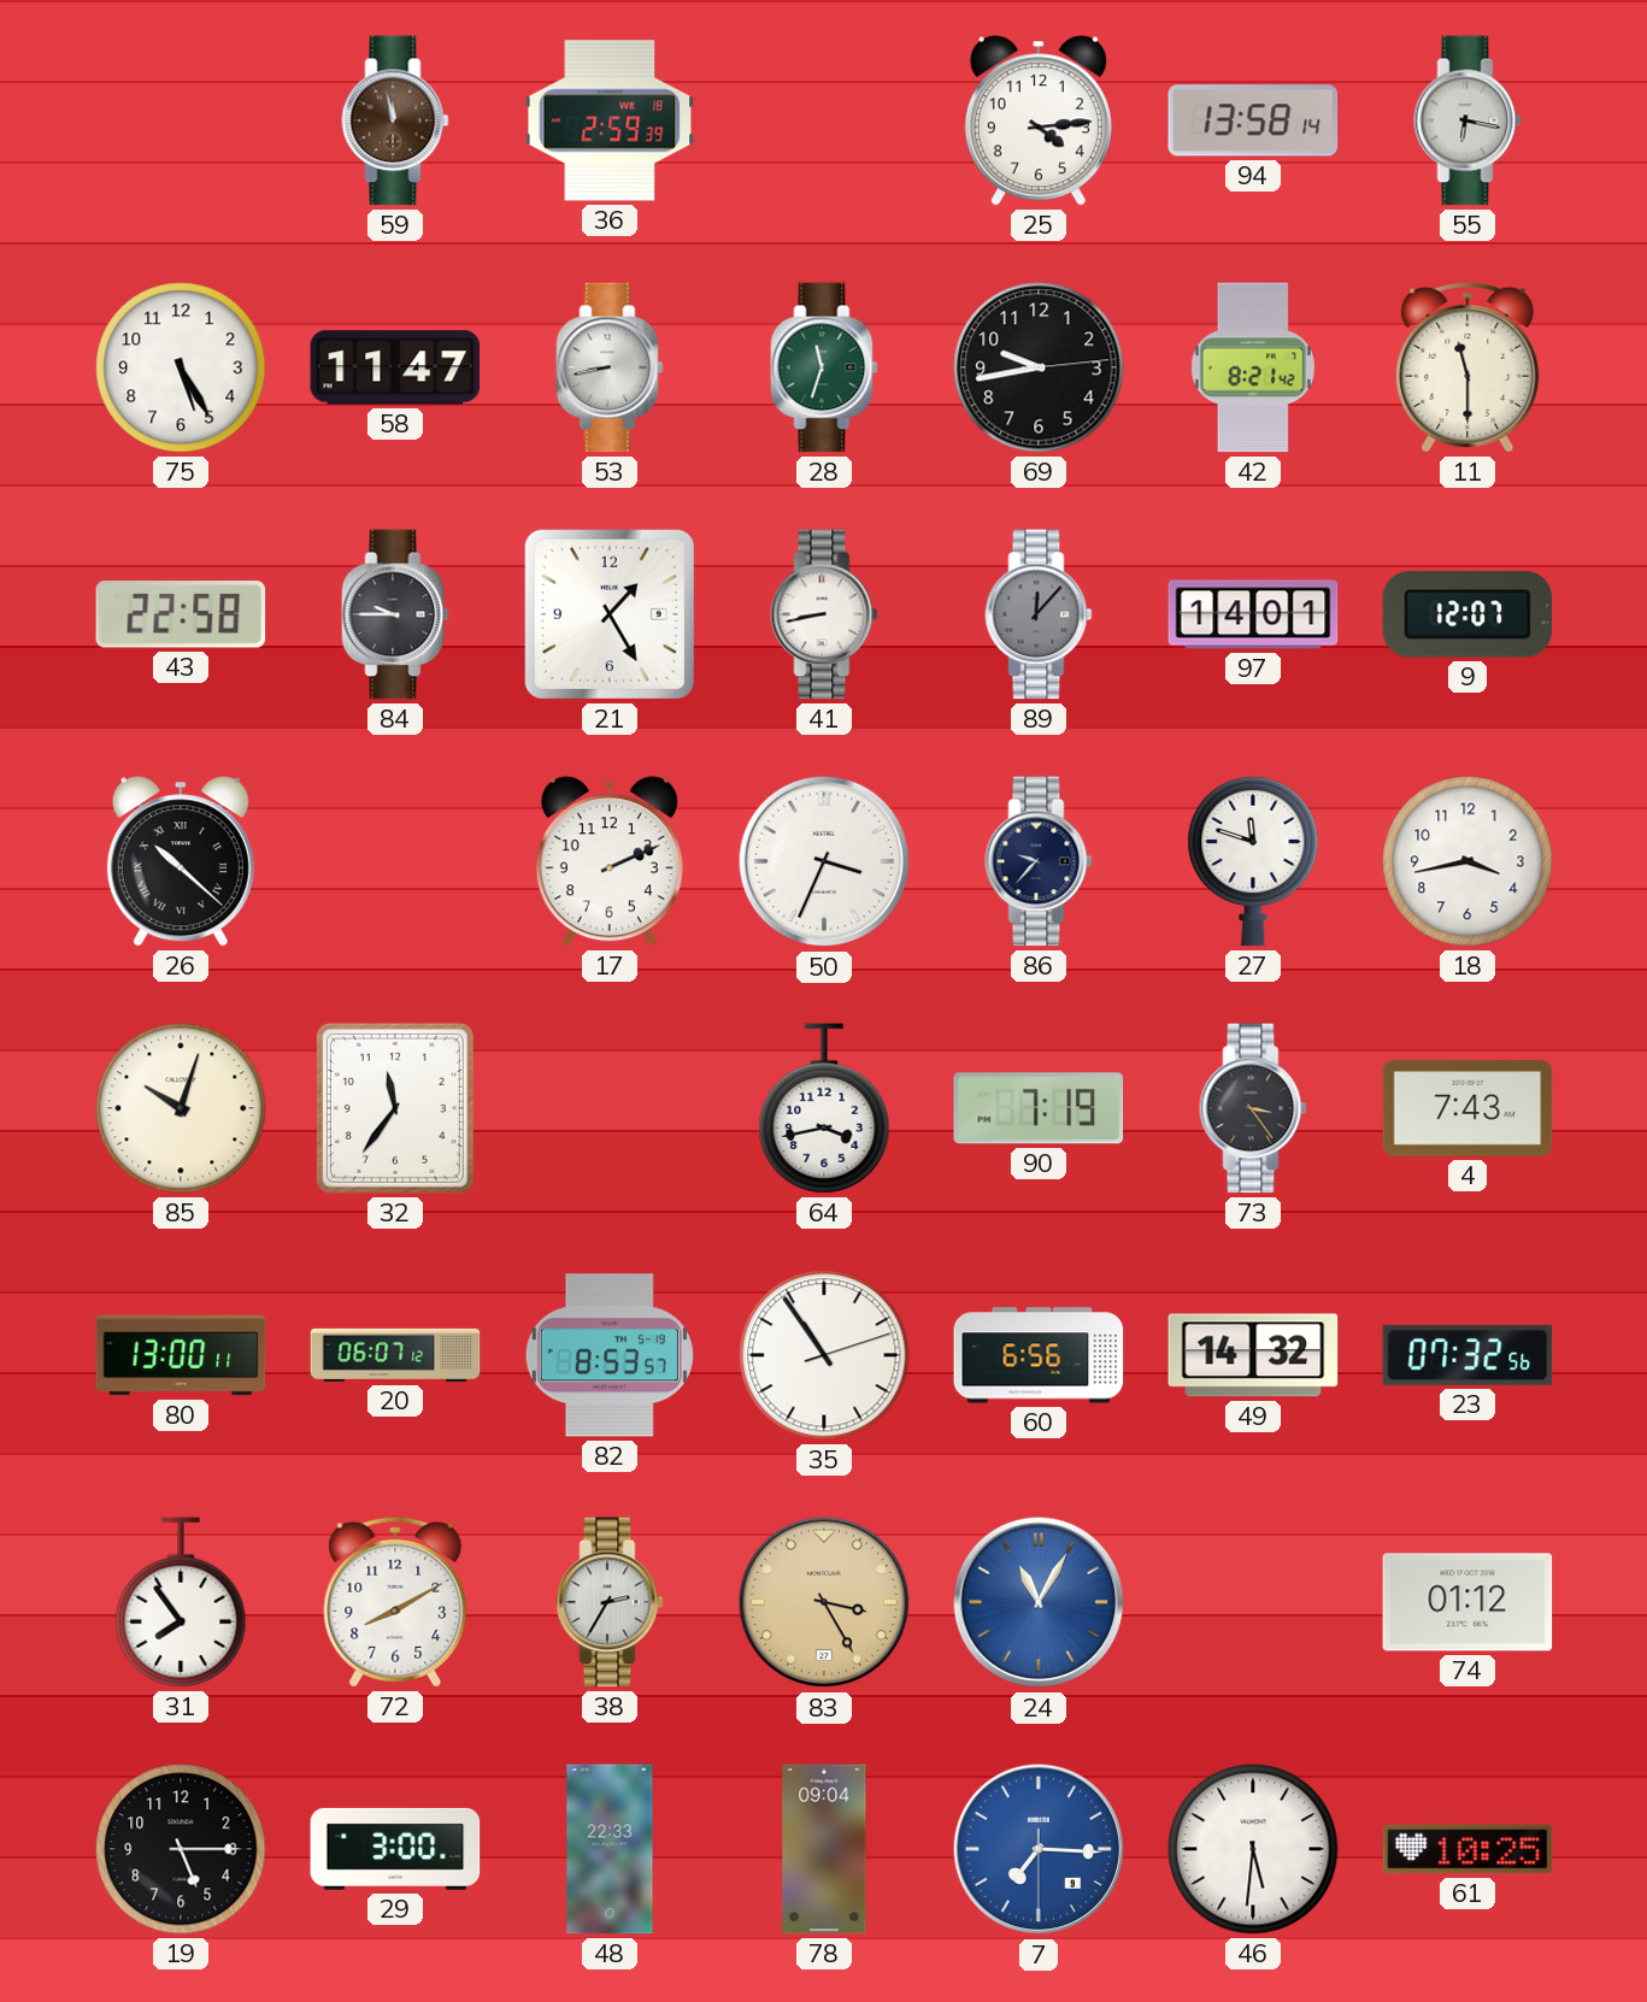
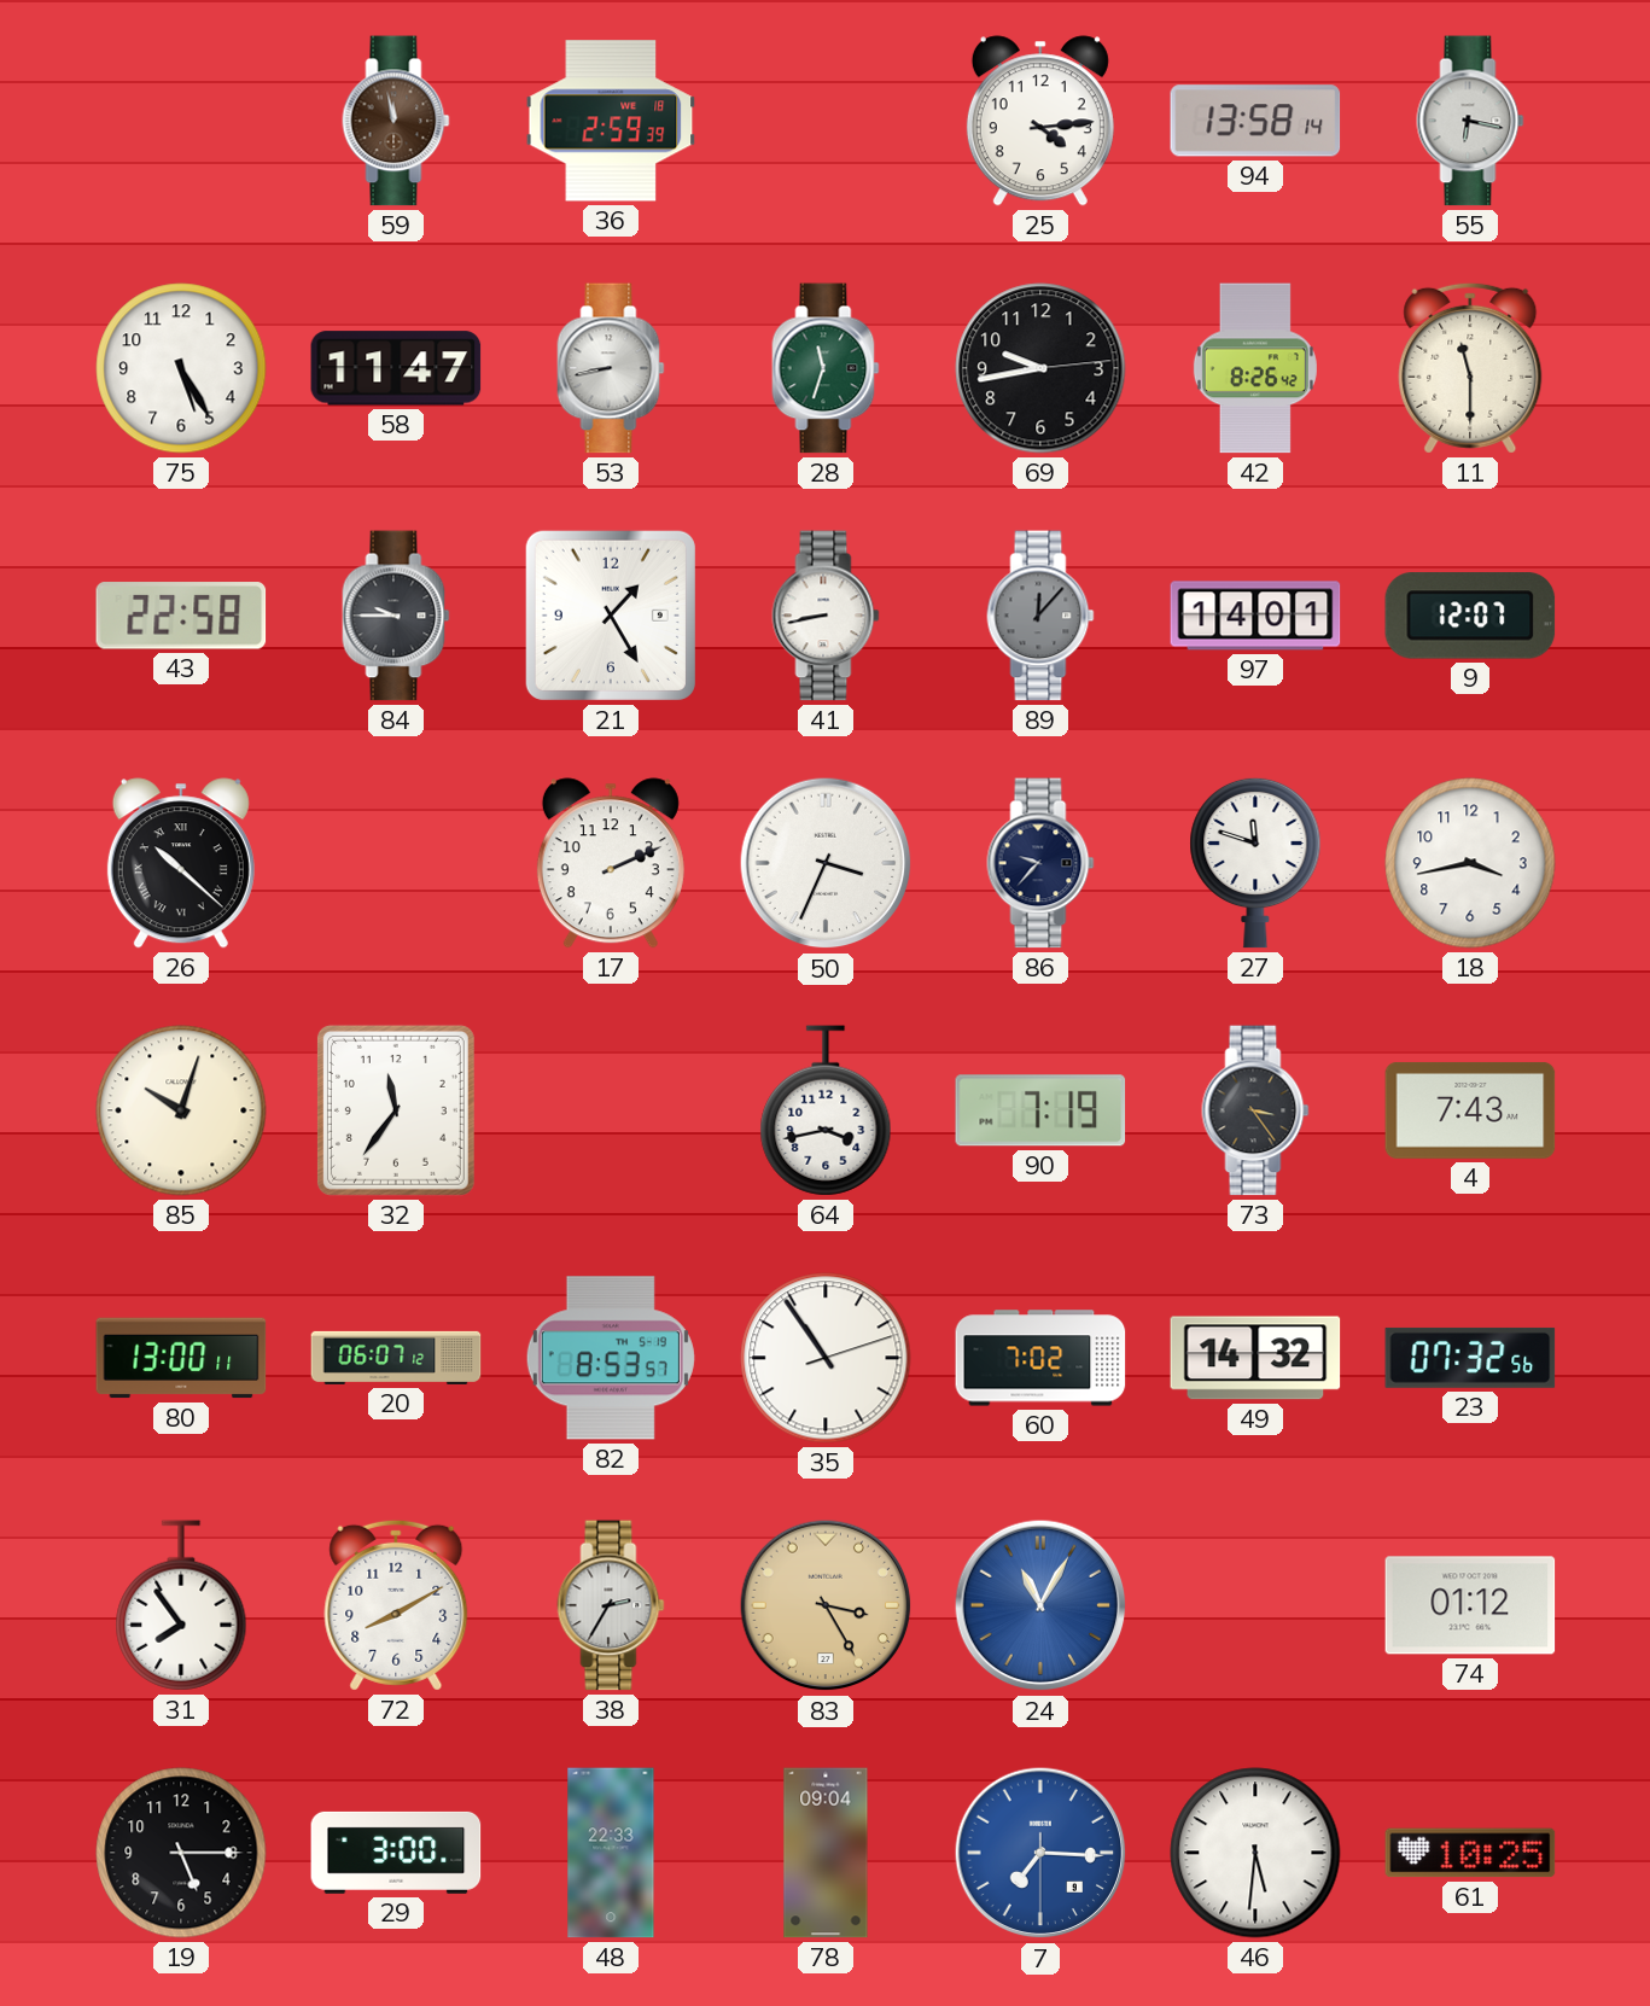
42: 8:21 -> 8:26
60: 6:56 -> 7:02
